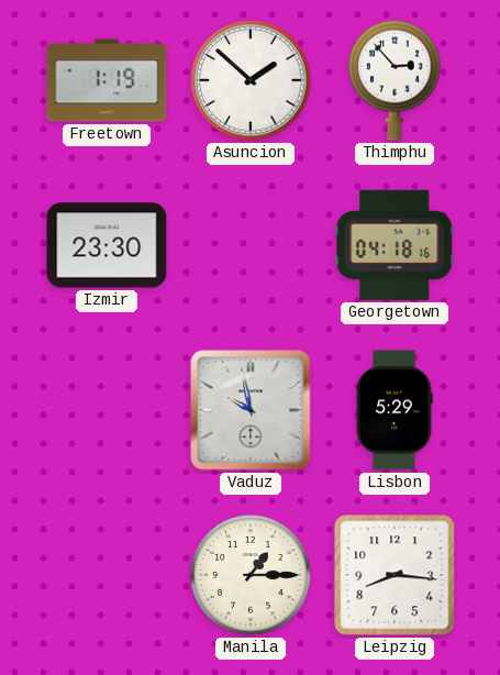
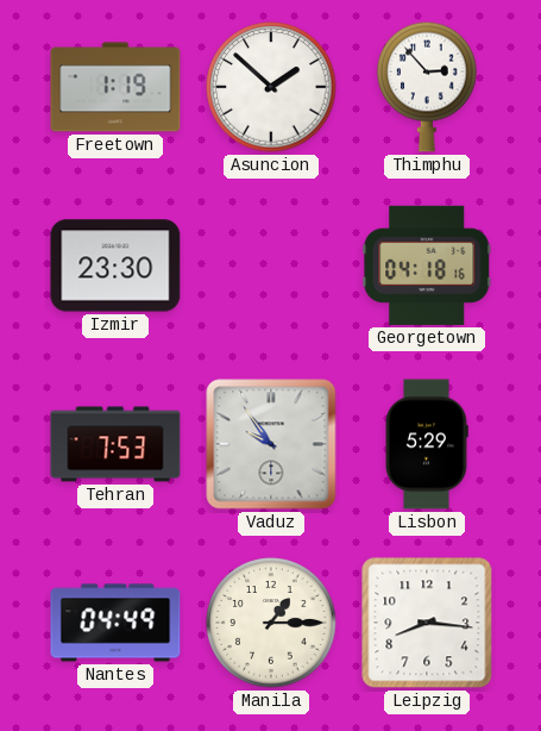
Tehran: none -> 7:53
Vaduz: 9:58 -> 9:54
Nantes: none -> 04:49
